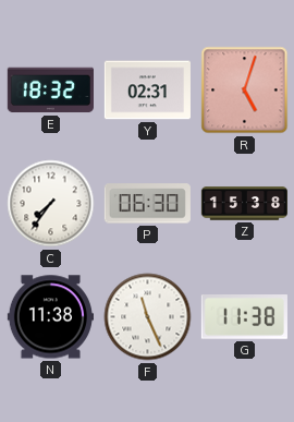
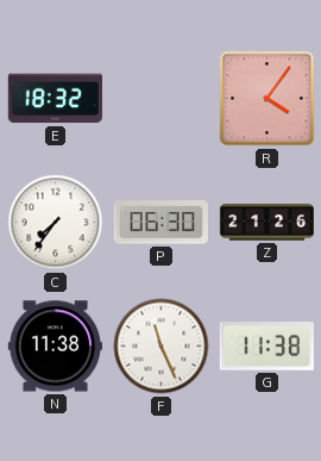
Y: 02:31 -> none
R: 5:03 -> 4:06
Z: 15:38 -> 21:26
